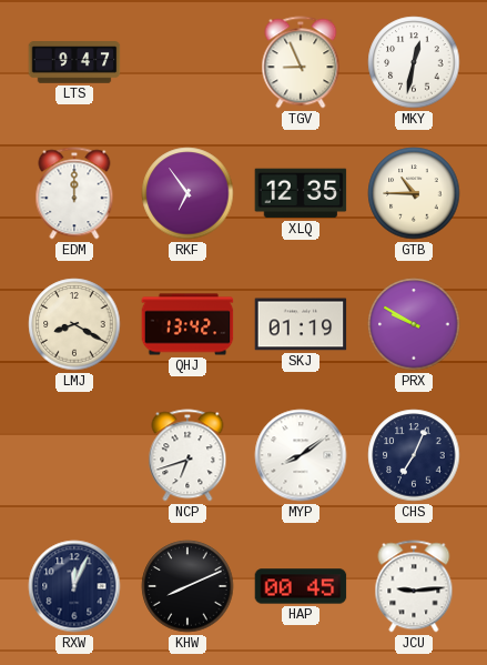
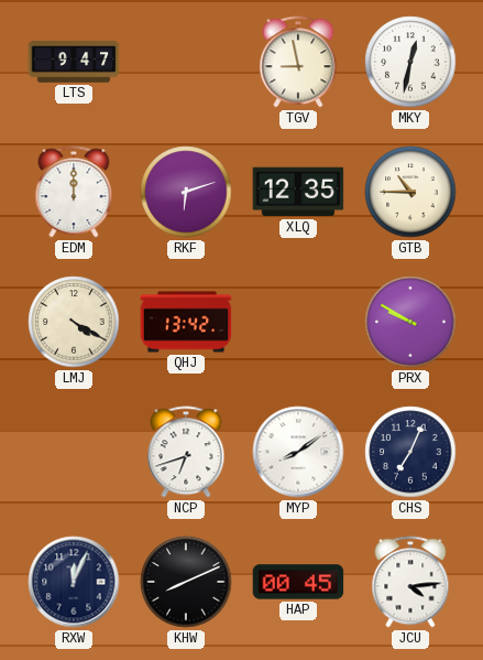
TGV: 8:56 -> 8:58
RKF: 6:54 -> 6:12
LMJ: 8:20 -> 4:20
SKJ: 01:19 -> none
JCU: 9:14 -> 4:14
